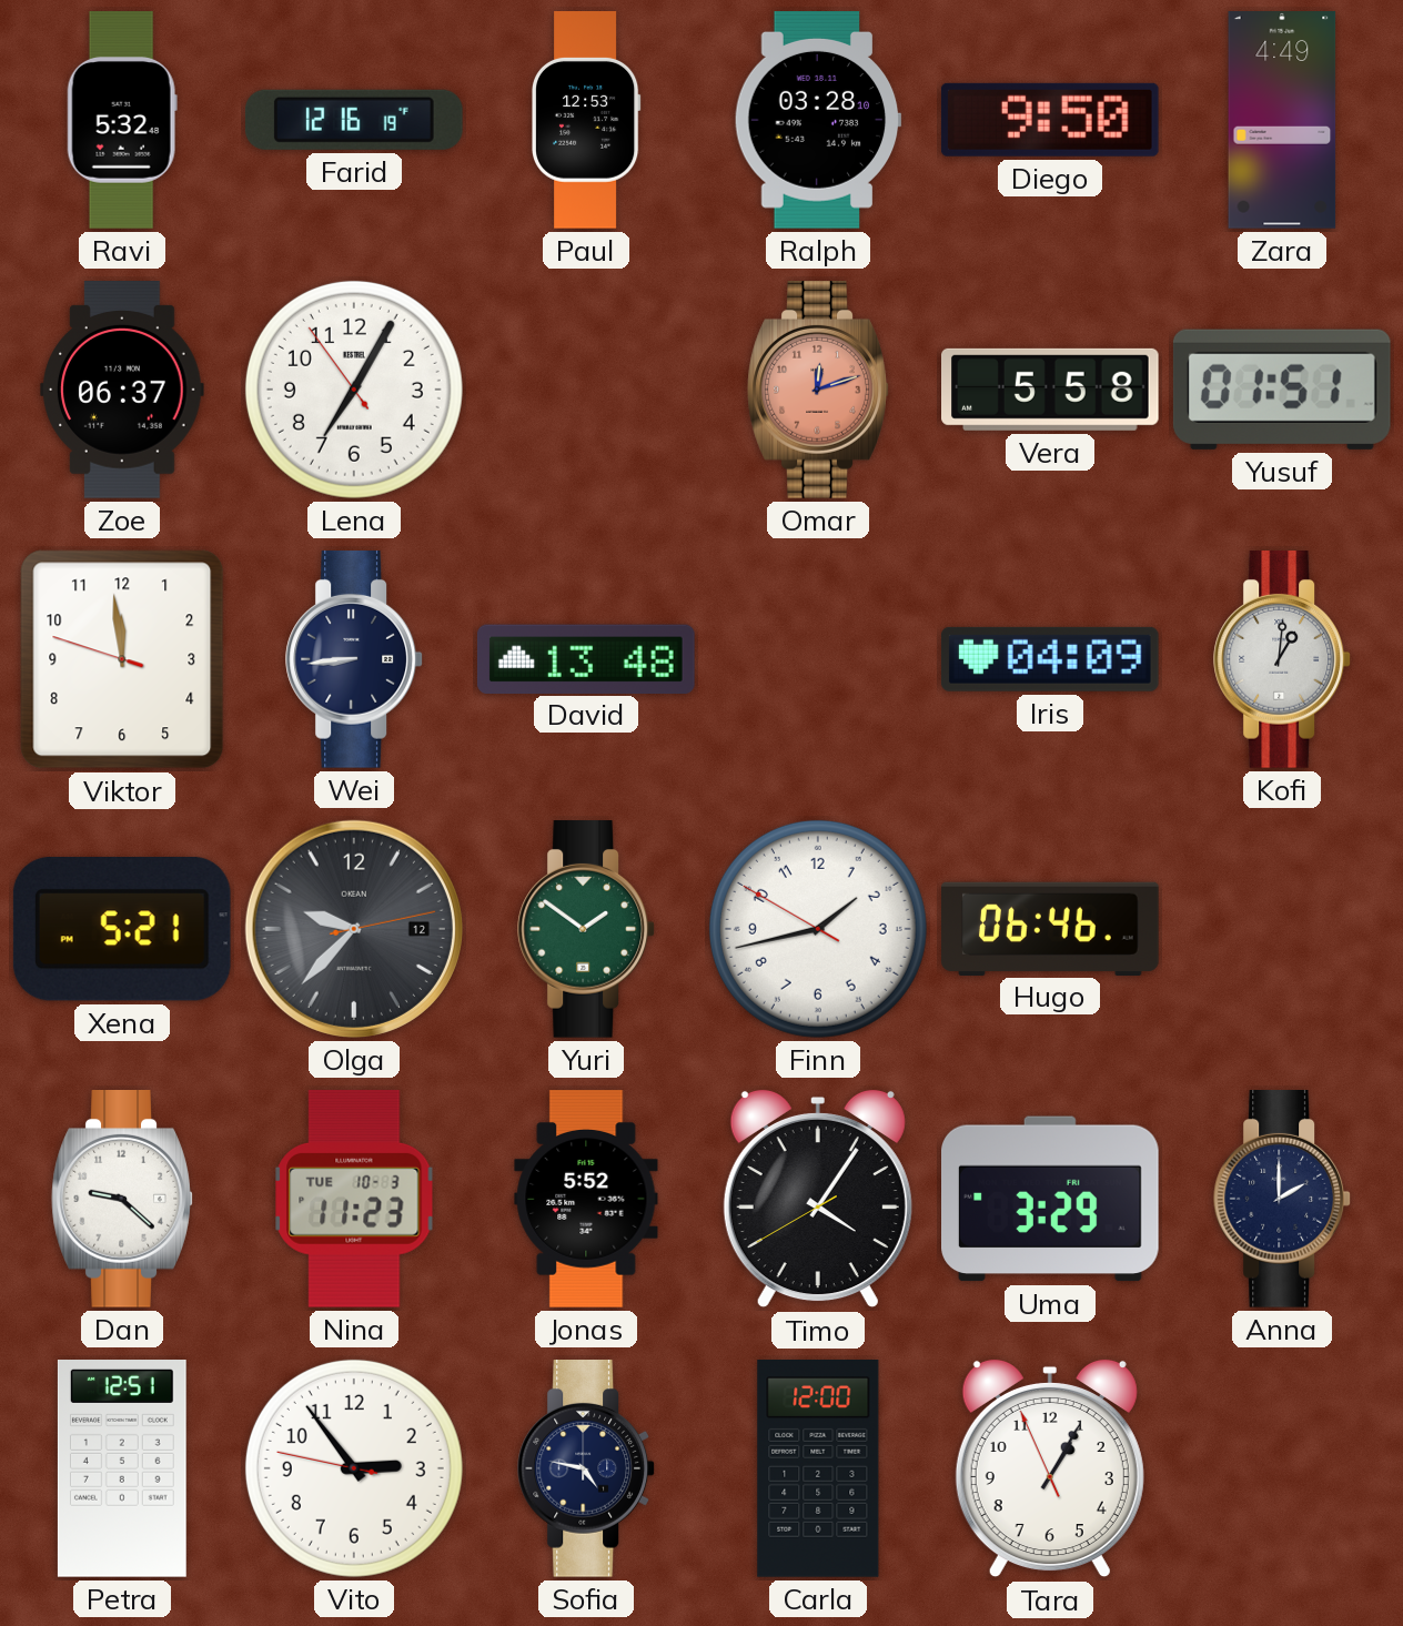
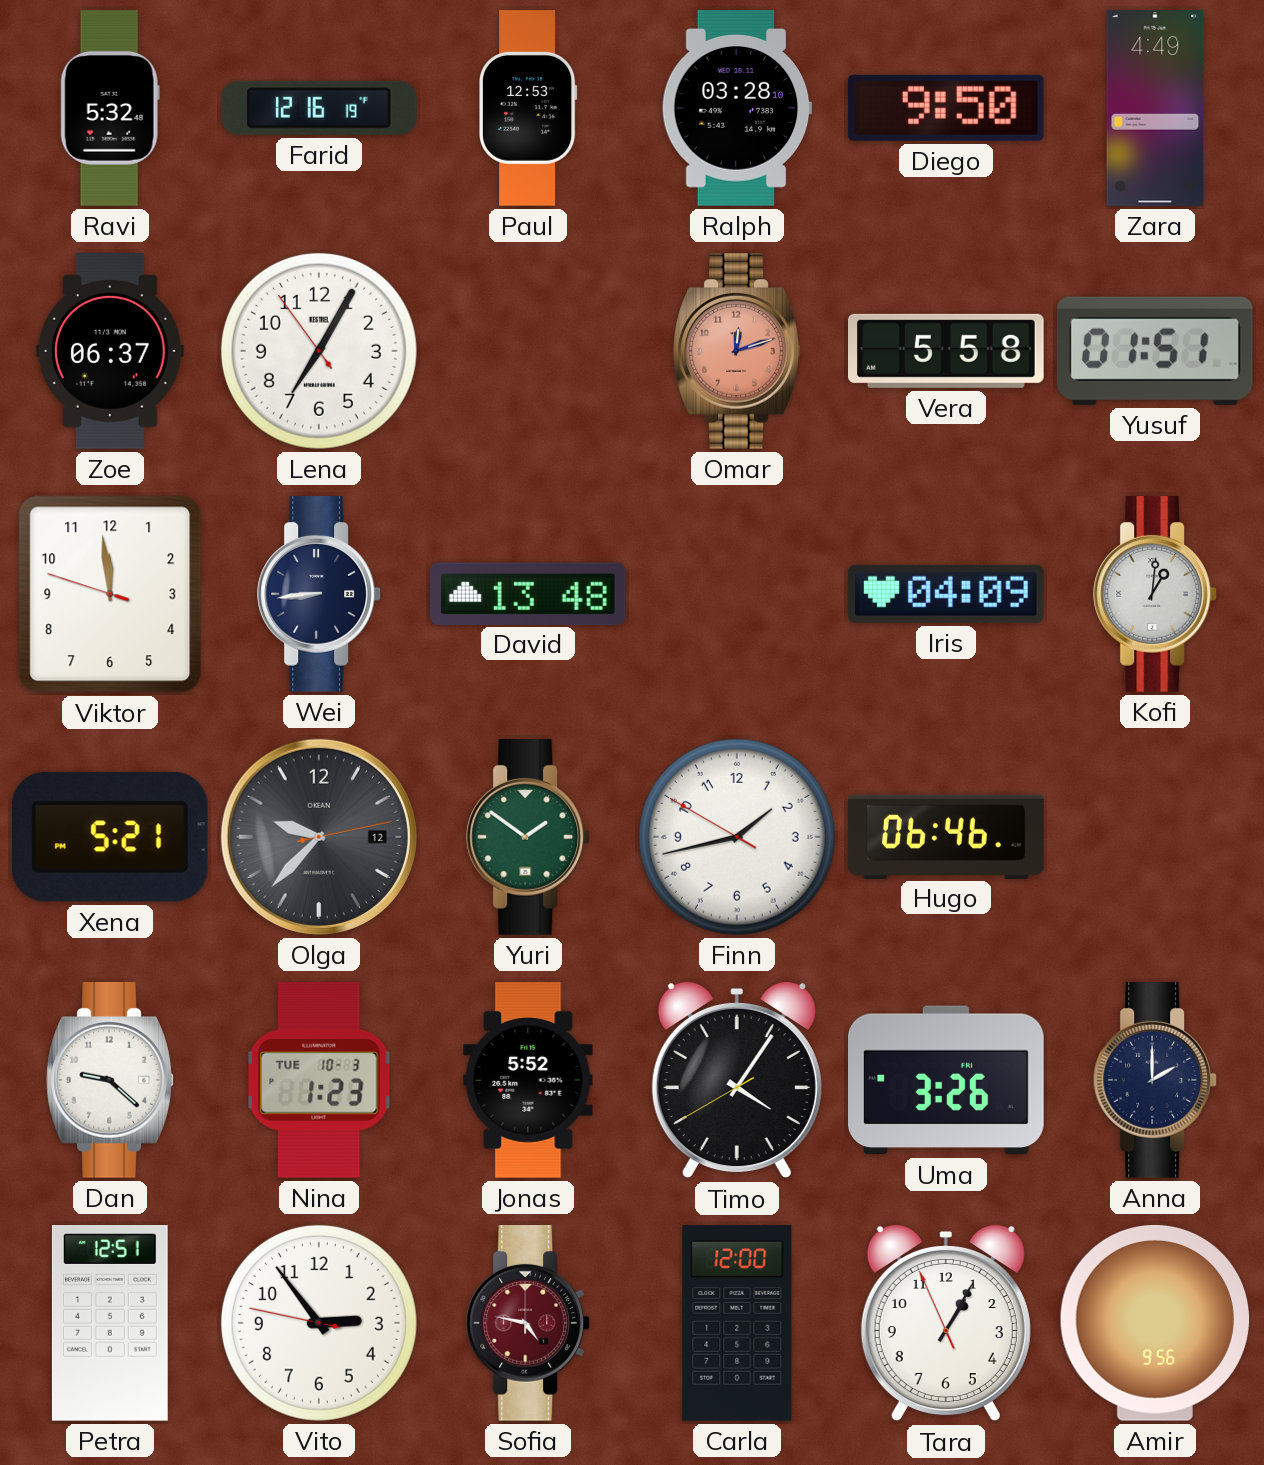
Nina: 11:23 -> 1:23
Uma: 3:29 -> 3:26
Sofia dial: navy -> burgundy
Amir: none -> 9:56
